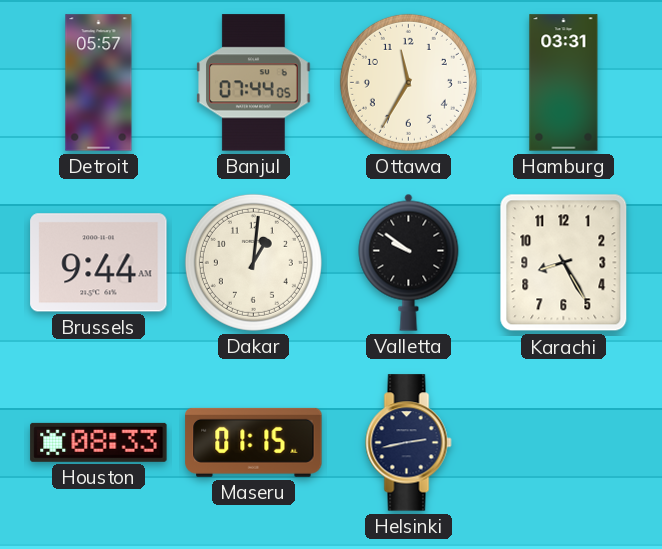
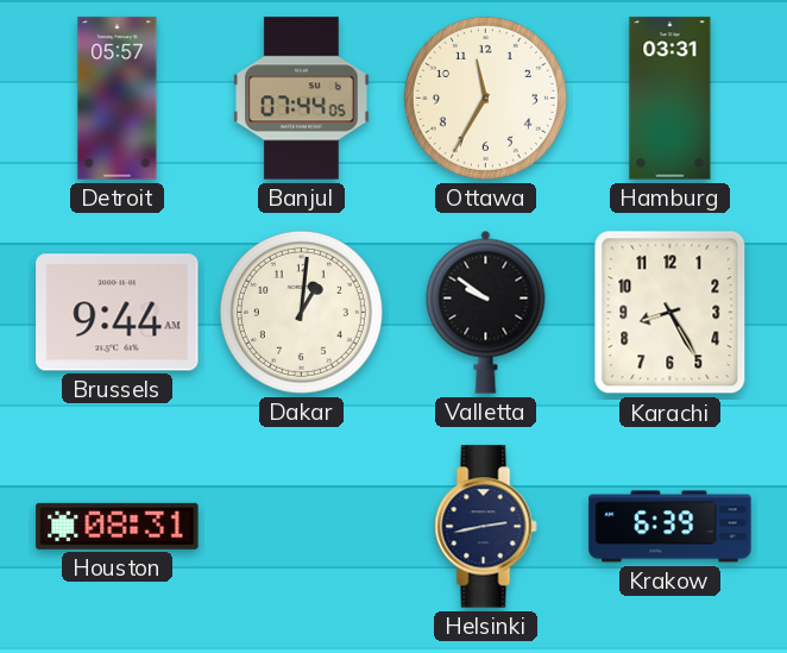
Houston: 08:33 -> 08:31
Maseru: 01:15 -> none
Krakow: none -> 6:39
